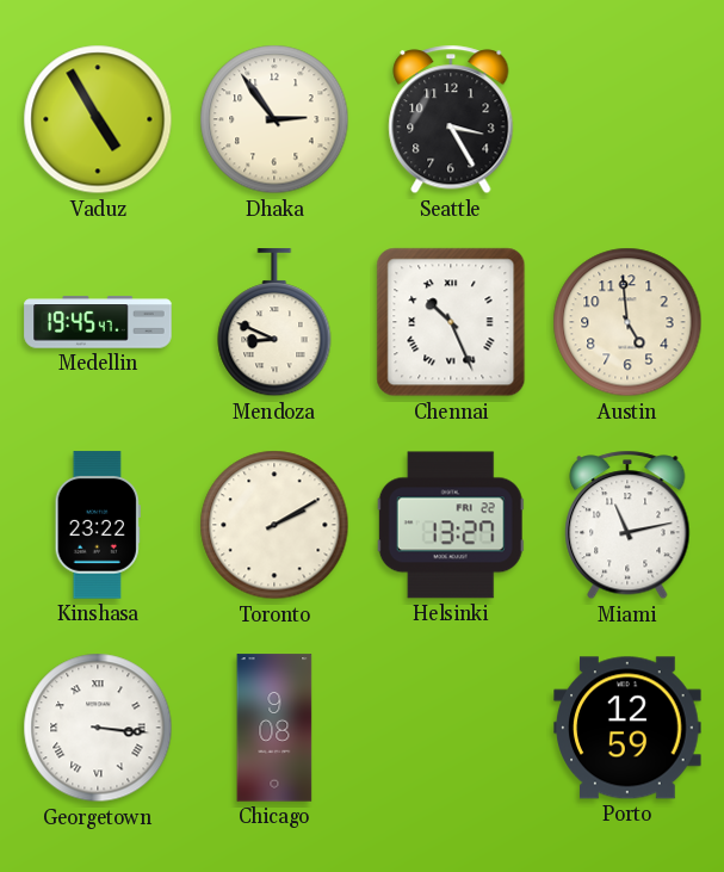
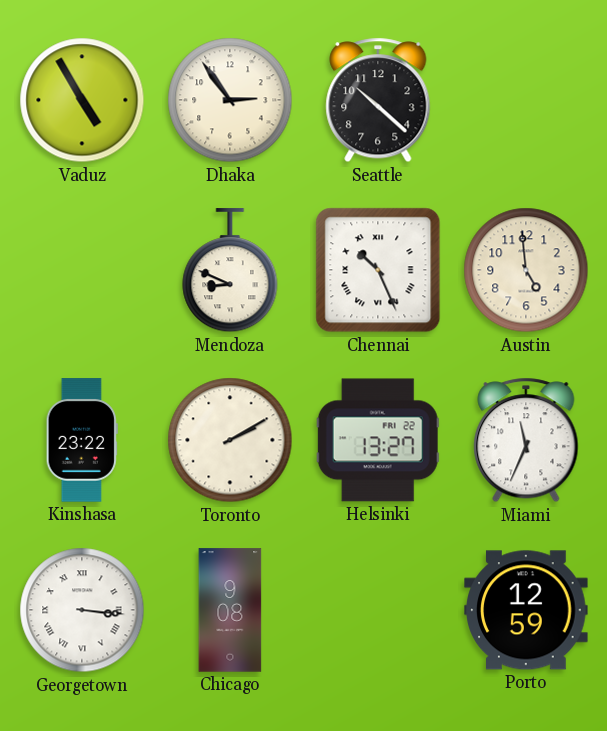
Seattle: 3:25 -> 10:22
Medellin: 19:45 -> none
Miami: 11:13 -> 11:34
